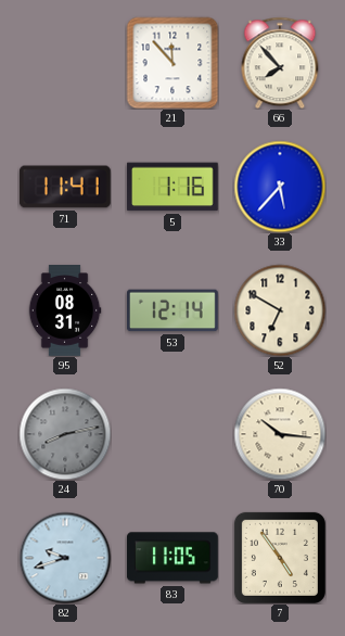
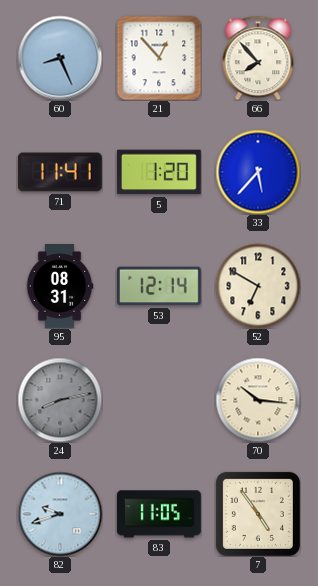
60: none -> 8:26
21: 11:53 -> 12:53
5: 1:16 -> 1:20
